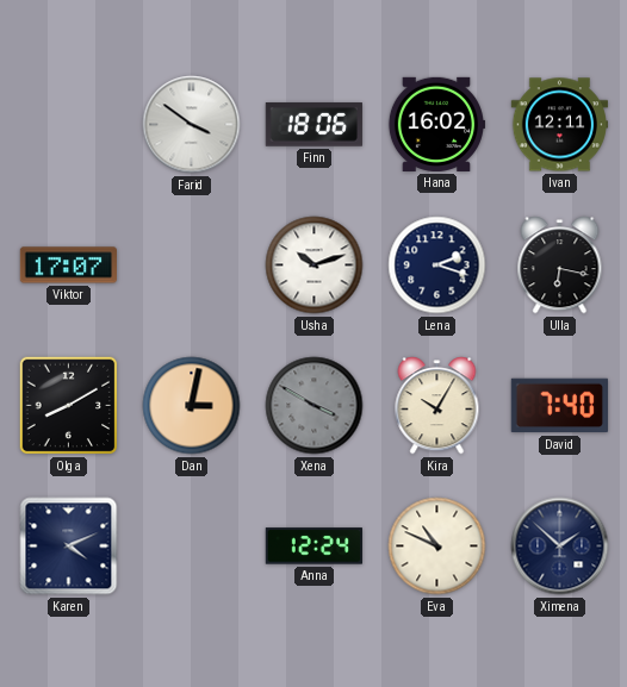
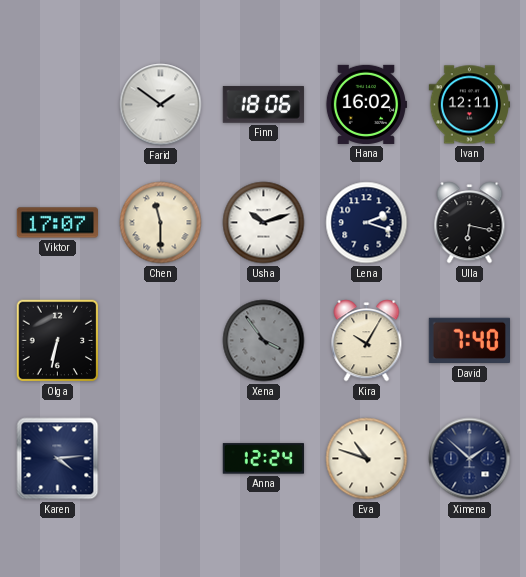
Farid: 3:51 -> 1:51
Chen: none -> 11:30
Olga: 8:10 -> 6:32
Dan: 3:02 -> none
Xena: 3:50 -> 3:54
Karen: 4:11 -> 4:14
Eva: 10:49 -> 10:48
